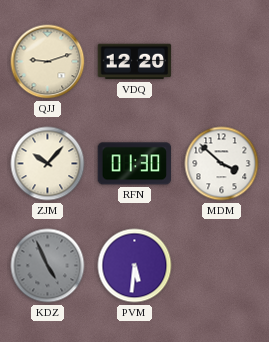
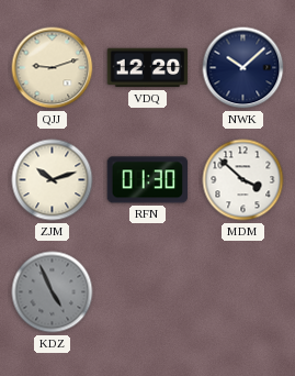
NWK: none -> 10:08
ZJM: 10:07 -> 10:12
PVM: 5:31 -> none
